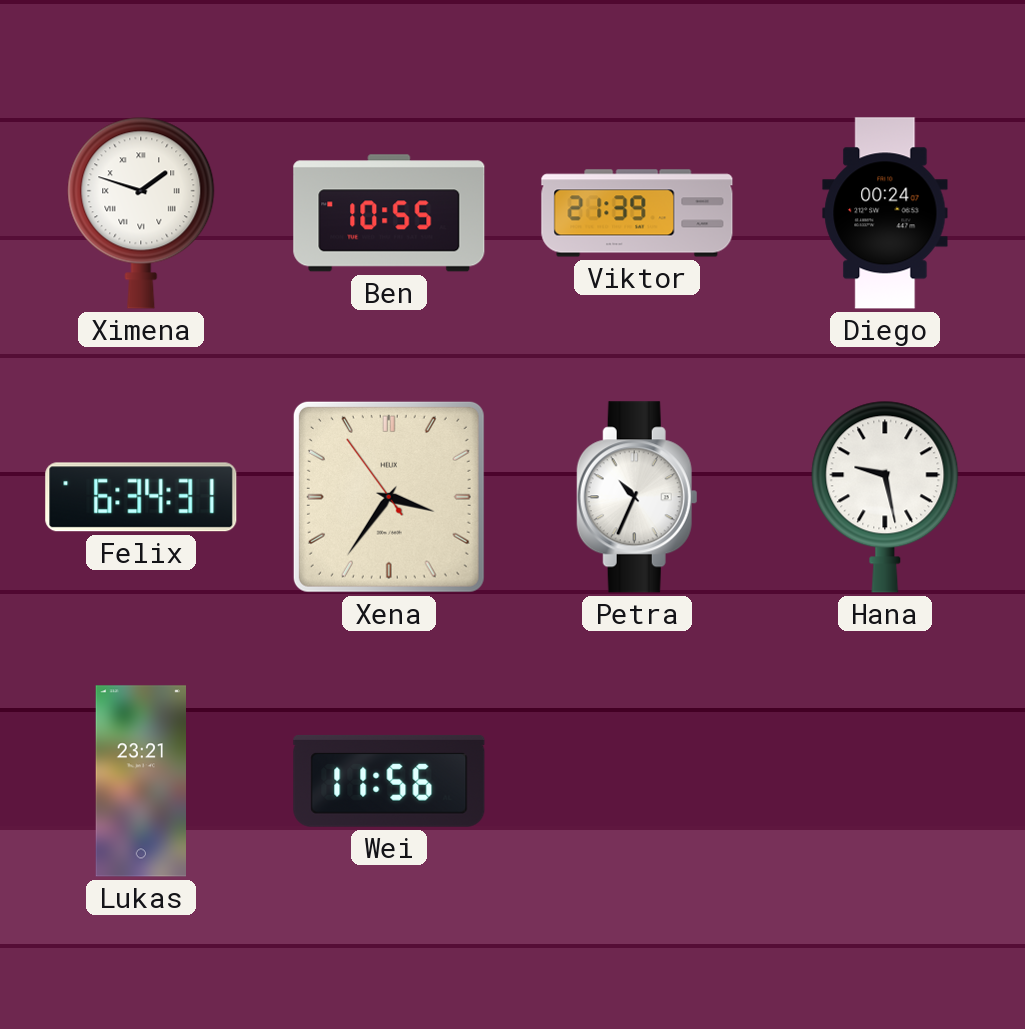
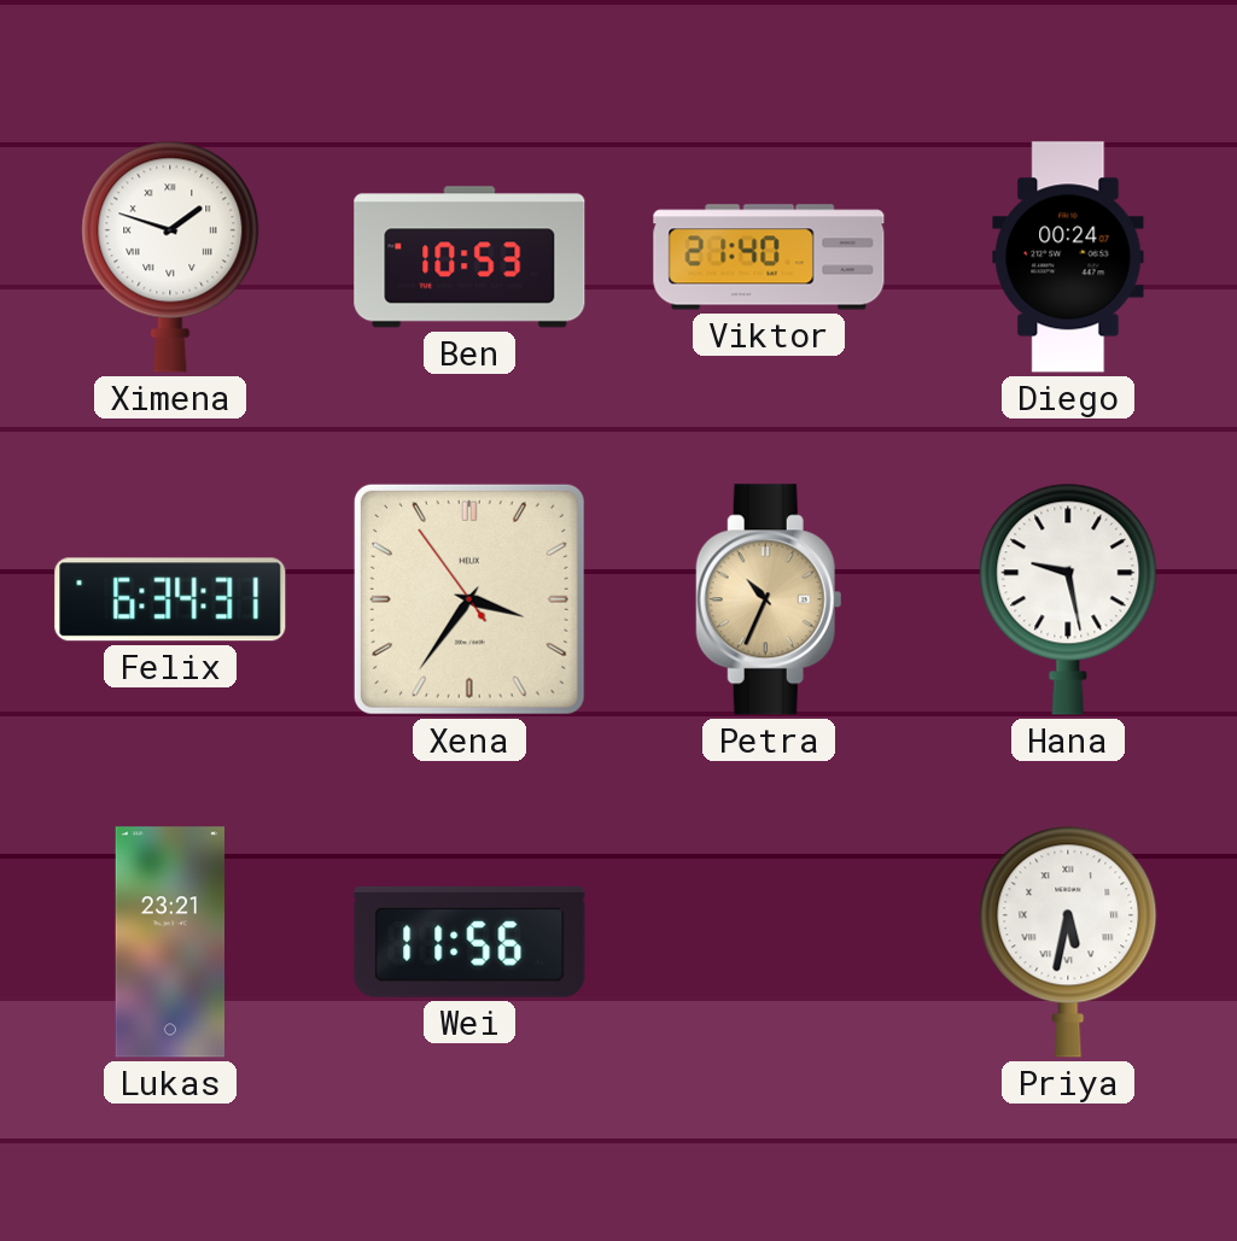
Ben: 10:55 -> 10:53
Viktor: 21:39 -> 21:40
Petra dial: white -> champagne
Priya: none -> 5:32
